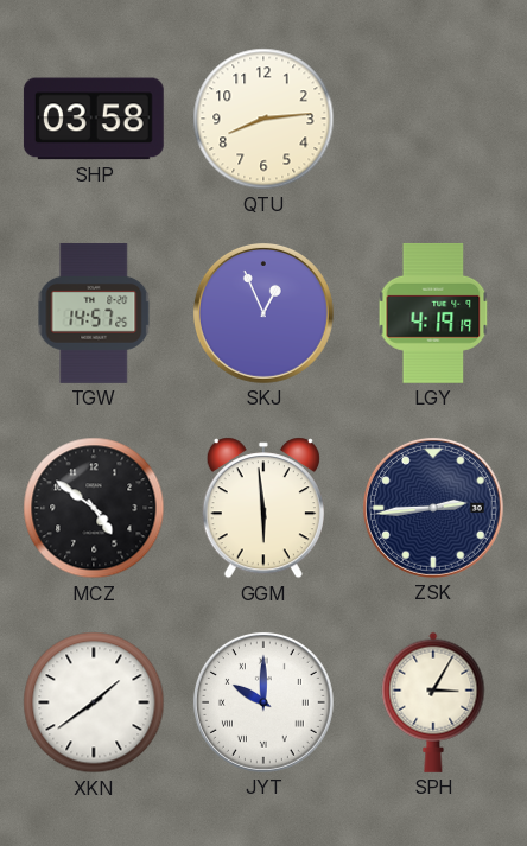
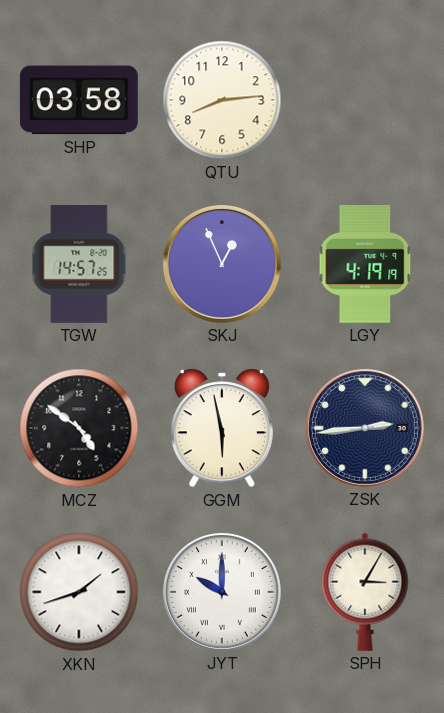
GGM: 5:59 -> 5:58
XKN: 1:39 -> 1:42
